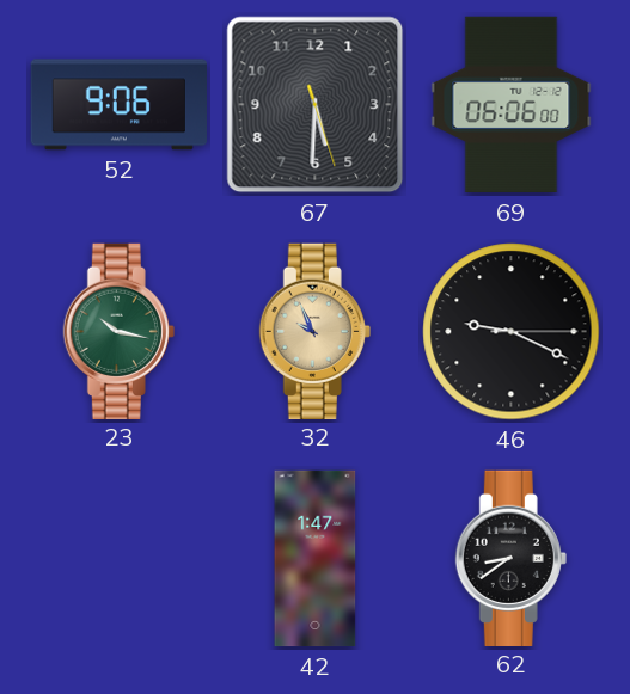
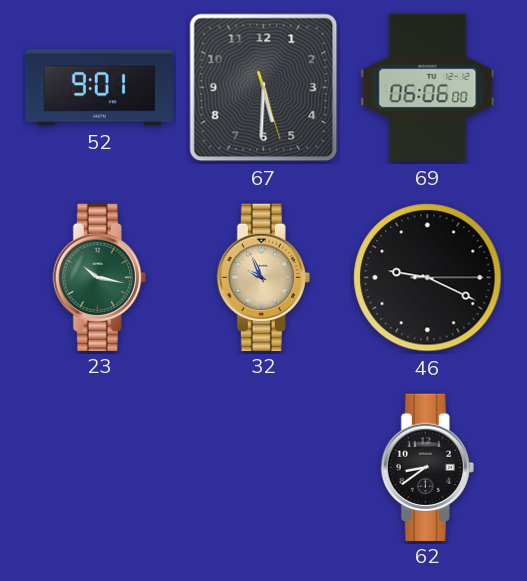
52: 9:06 -> 9:01
42: 1:47 -> none
